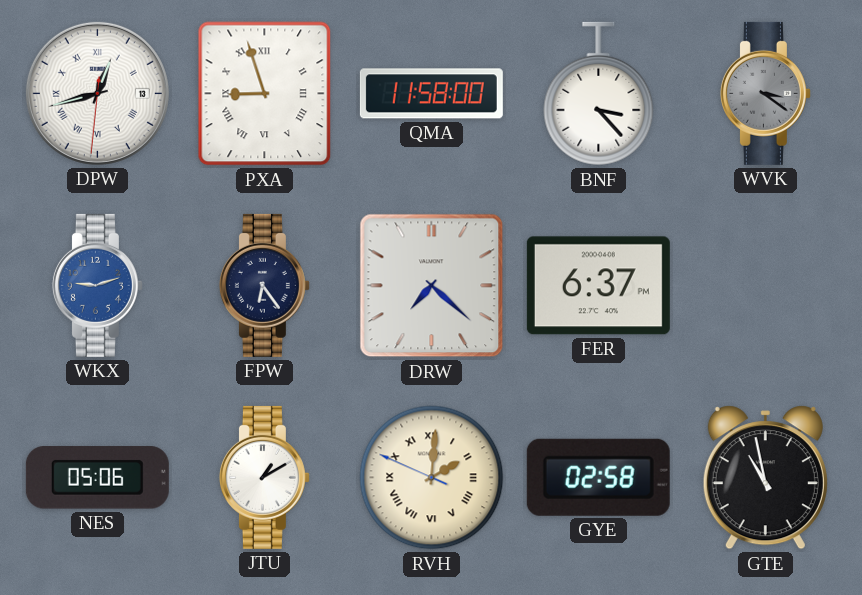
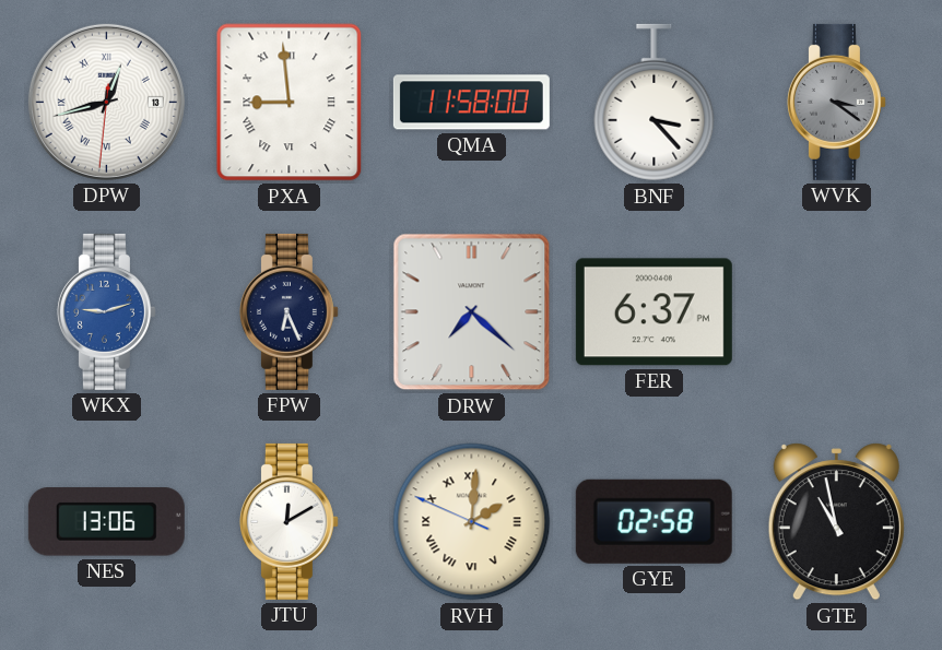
PXA: 8:57 -> 8:59
FPW: 6:24 -> 6:26
NES: 05:06 -> 13:06
JTU: 1:10 -> 12:10
